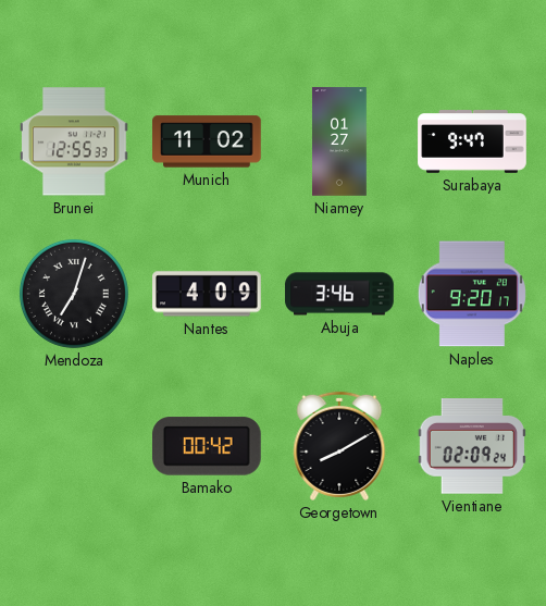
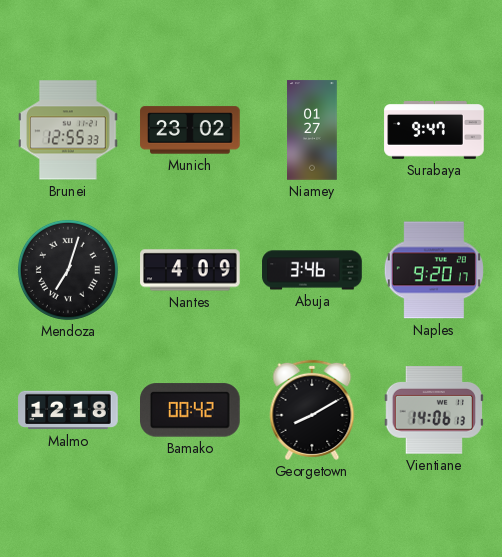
Munich: 11:02 -> 23:02
Malmo: none -> 12:18
Vientiane: 02:09 -> 14:06
